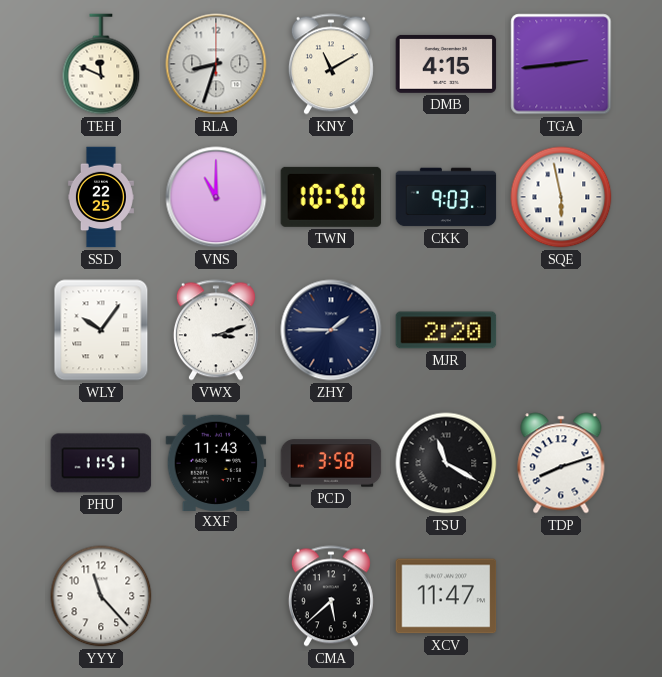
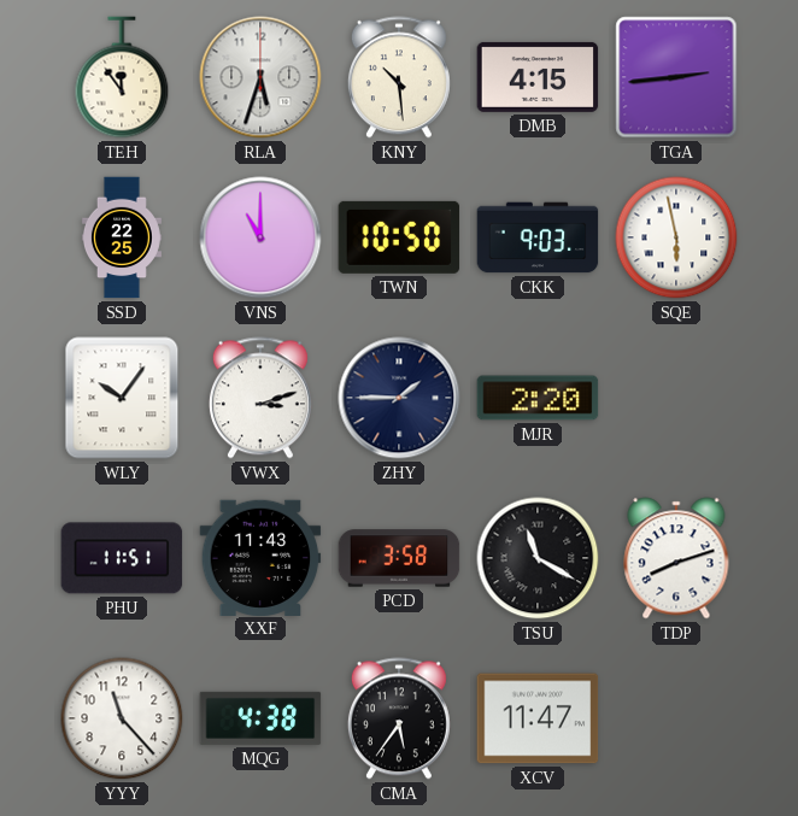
TEH: 11:49 -> 11:54
RLA: 8:33 -> 5:33
KNY: 11:10 -> 10:29
MQG: none -> 4:38
CMA: 5:38 -> 5:36
